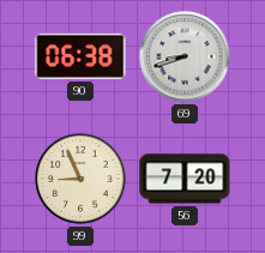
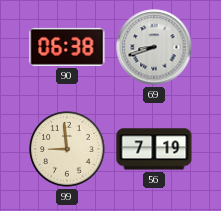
99: 8:56 -> 8:59
56: 7:20 -> 7:19
